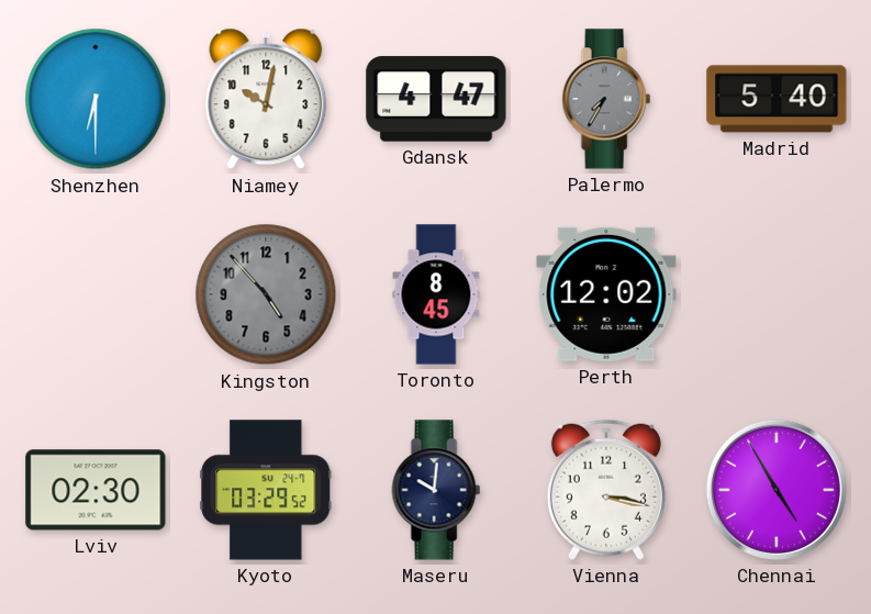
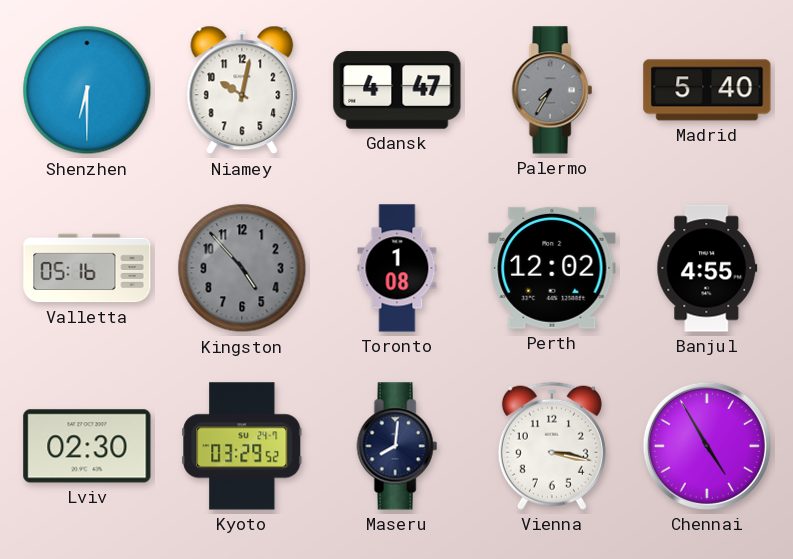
Valletta: none -> 05:16
Toronto: 8:45 -> 1:08
Banjul: none -> 4:55
Maseru: 10:01 -> 8:01
